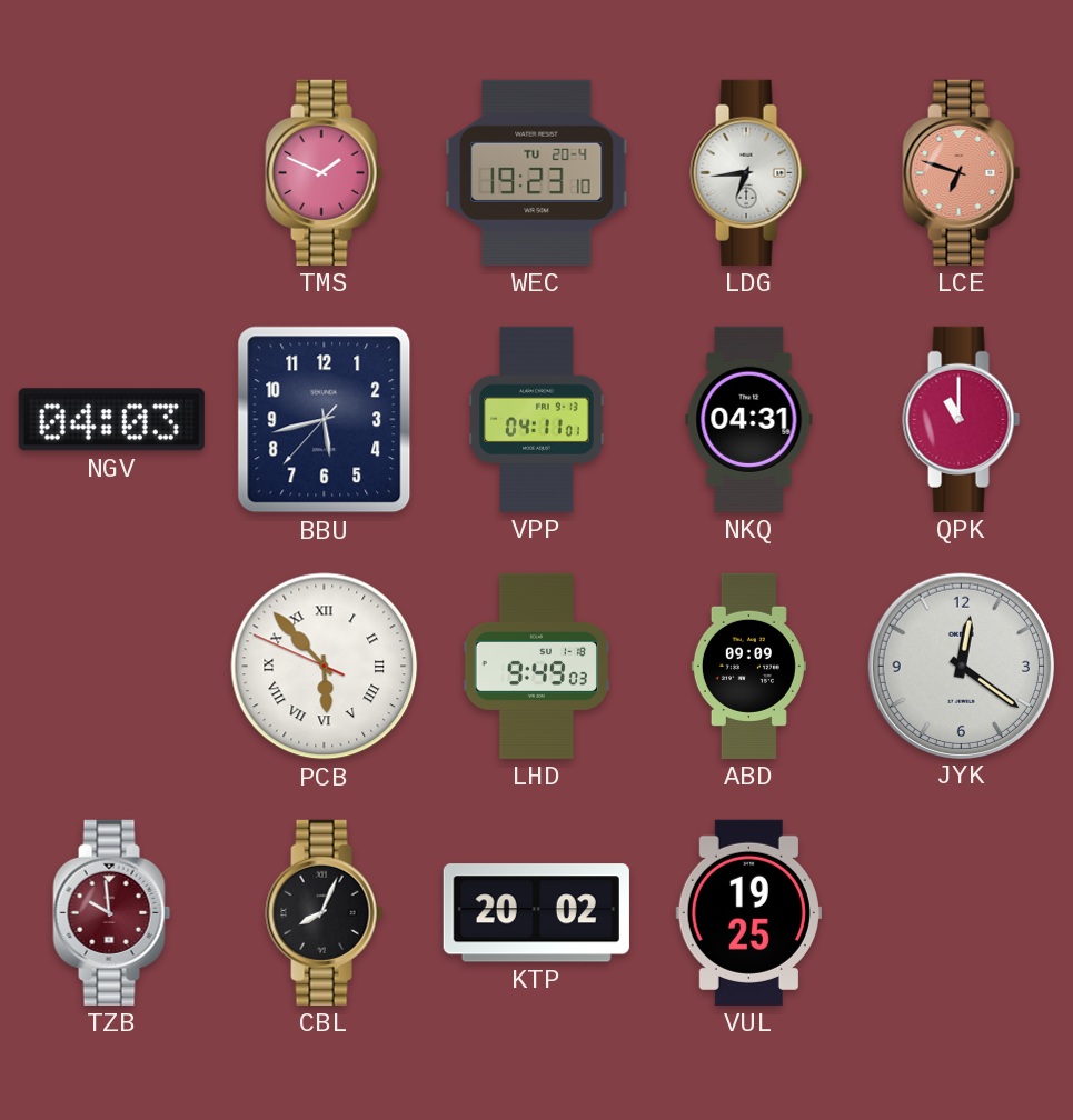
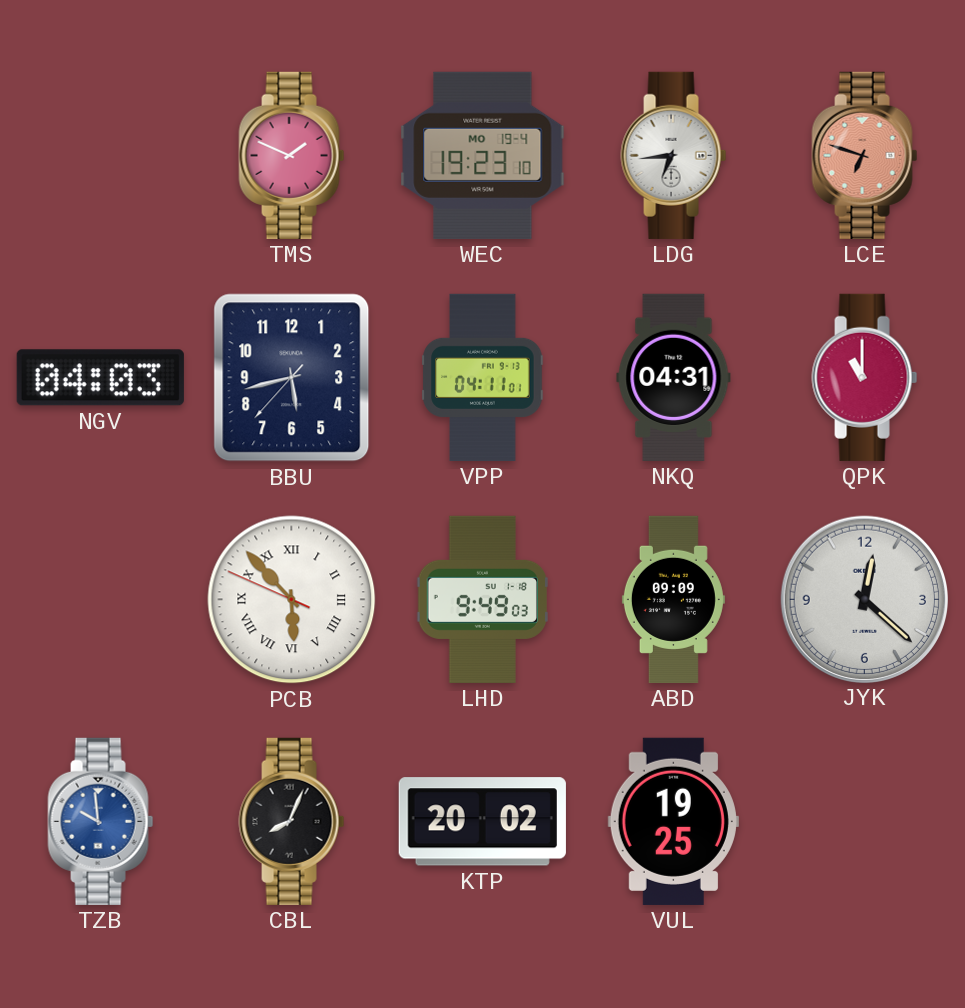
WEC date: TU 20-4 -> MO 19-4
JYK: 12:21 -> 12:22
TZB dial: burgundy -> blue
